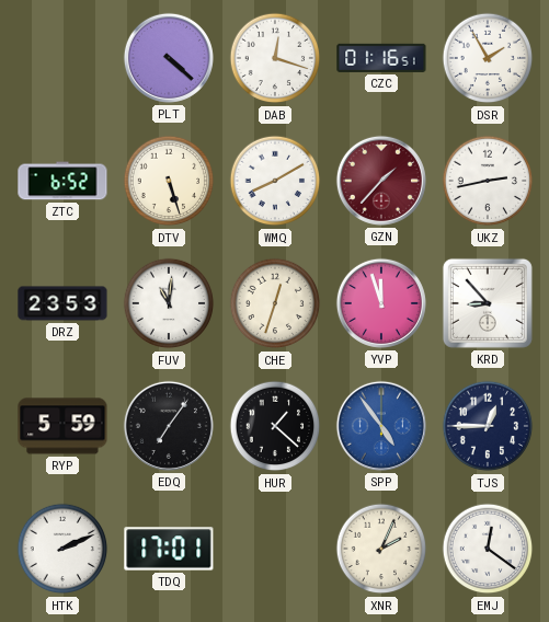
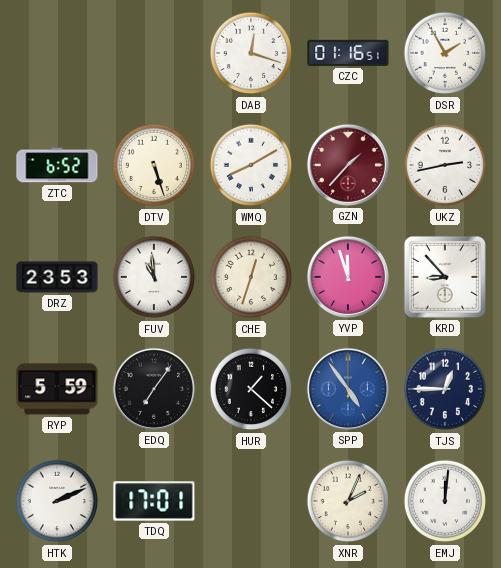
PLT: 4:22 -> none
FUV: 11:01 -> 10:59
EMJ: 12:21 -> 12:01
